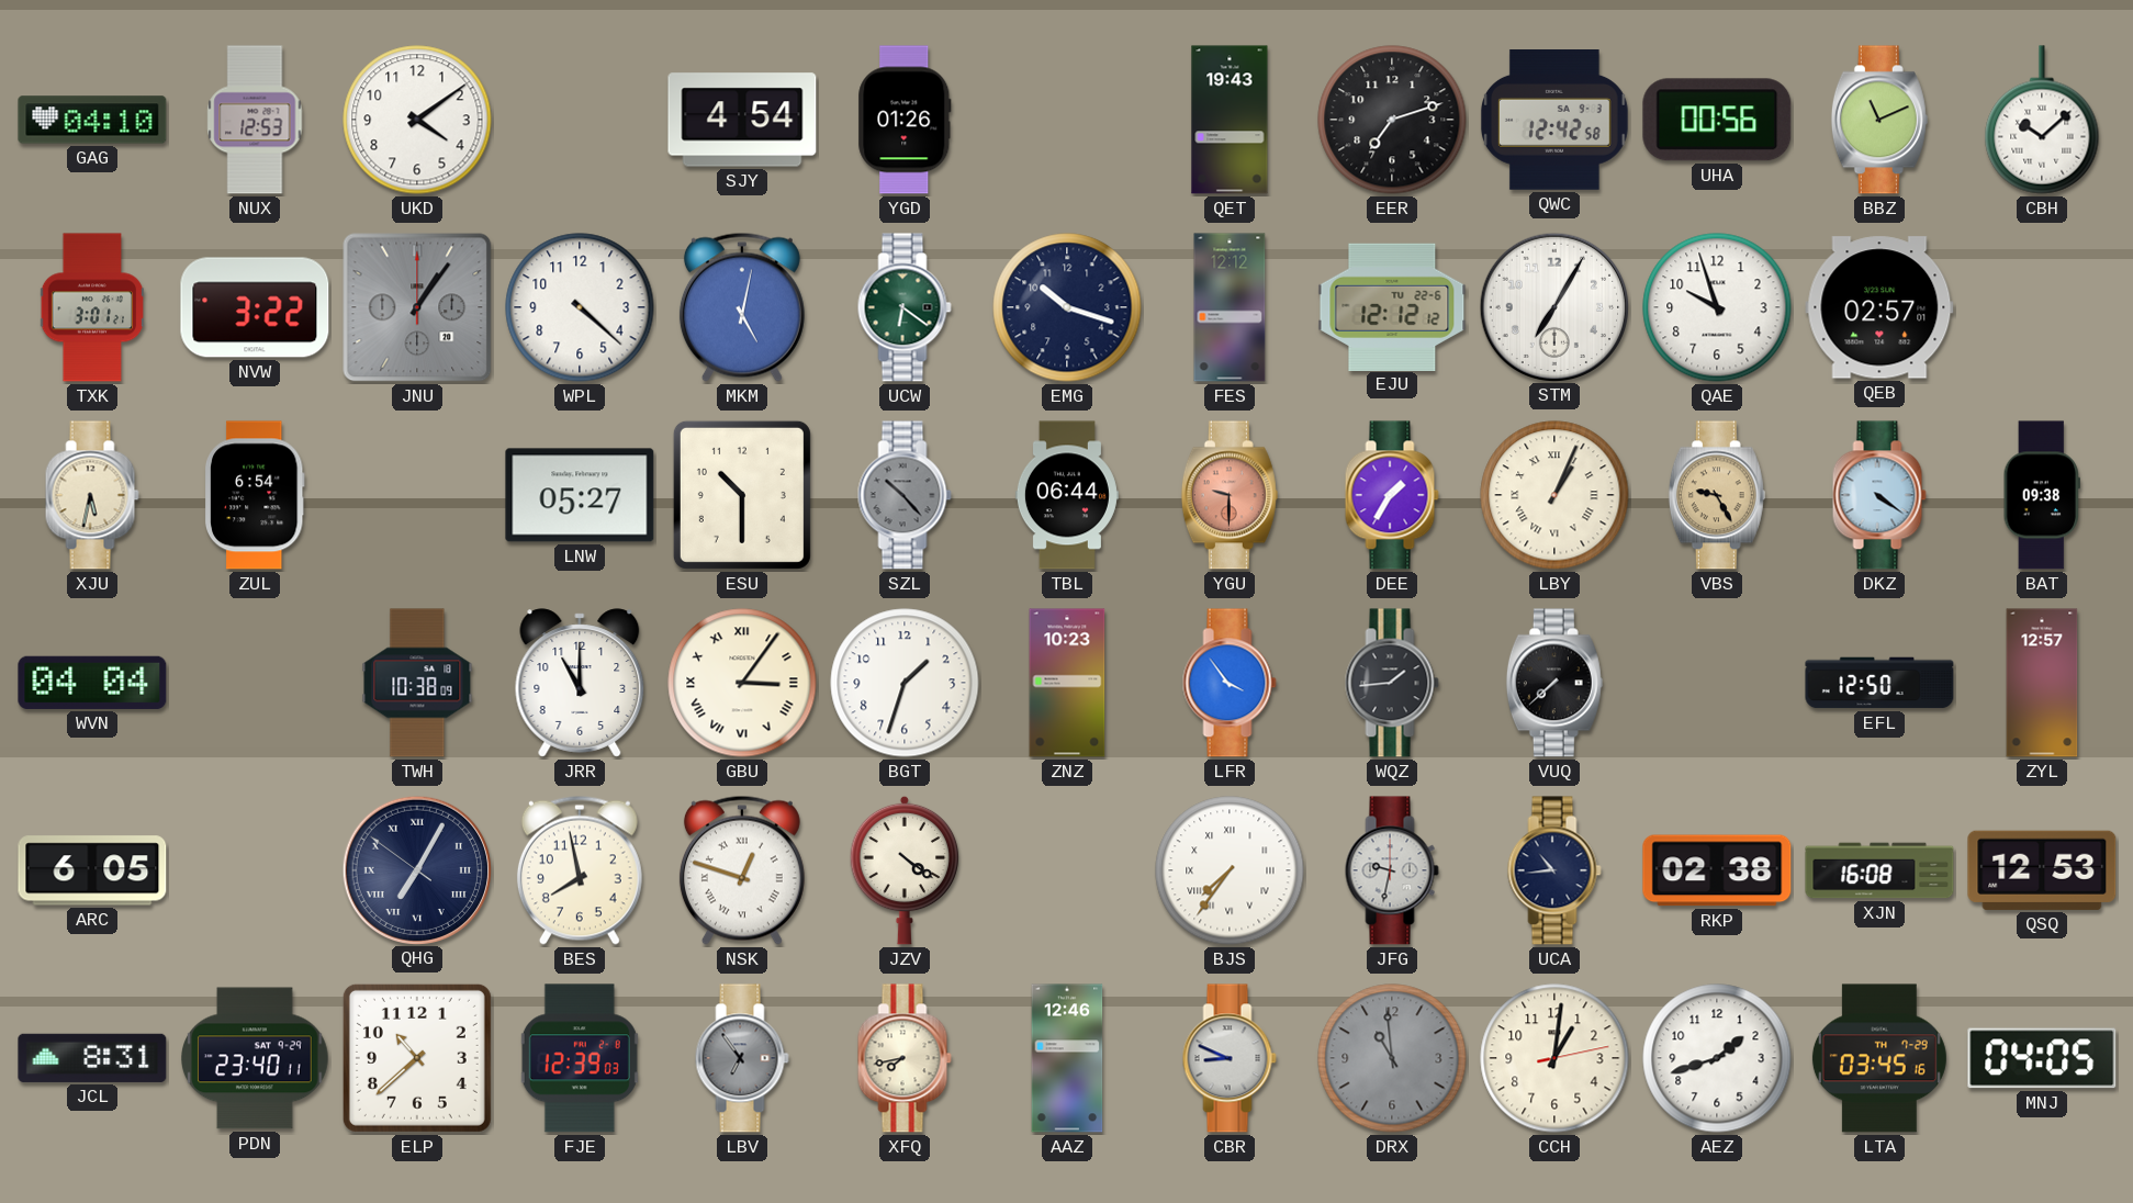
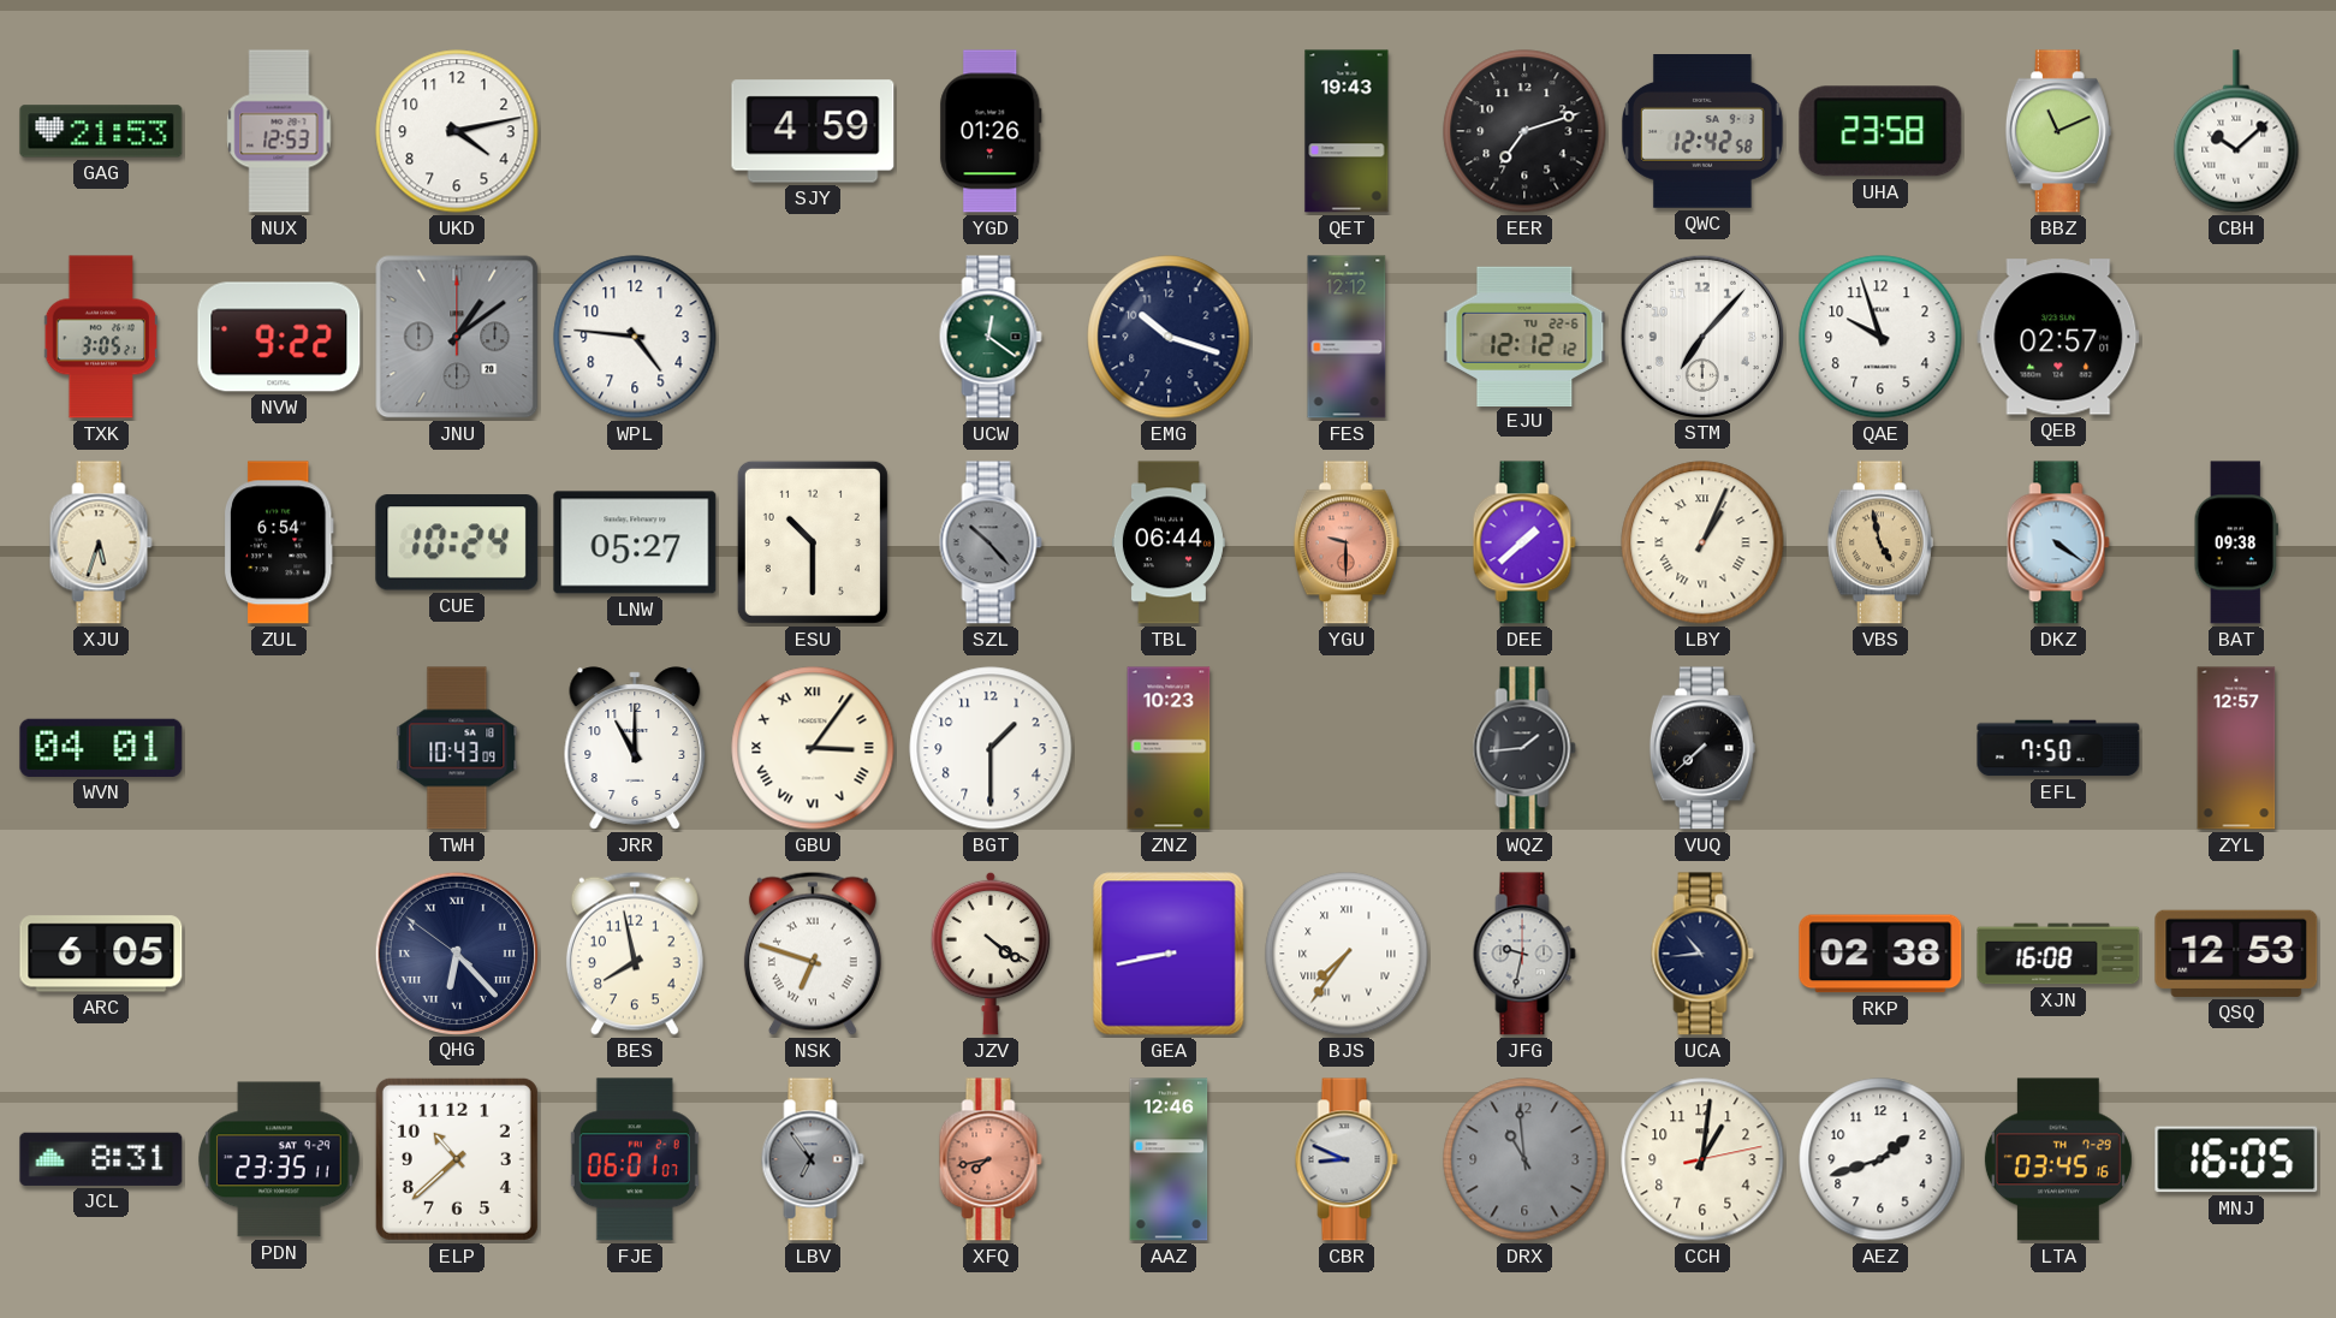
GAG: 04:10 -> 21:53
UKD: 4:09 -> 4:13
SJY: 4:54 -> 4:59
UHA: 00:56 -> 23:58
TXK: 3:01 -> 3:05
NVW: 3:22 -> 9:22
JNU: 1:06 -> 1:09
WPL: 4:22 -> 4:46
MKM: 5:02 -> none
UCW: 6:21 -> 12:21
STM: 7:05 -> 7:07
XJU: 5:32 -> 5:33
CUE: none -> 10:24
DEE: 1:35 -> 1:38
VBS: 9:25 -> 4:58
WVN: 04:04 -> 04:01
TWH: 10:38 -> 10:43
BGT: 1:33 -> 1:30
LFR: 3:54 -> none
EFL: 12:50 -> 7:50
QHG: 7:04 -> 6:22
NSK: 12:48 -> 6:48
GEA: none -> 8:43
PDN: 23:40 -> 23:35
FJE: 12:39 -> 06:01
XFQ dial: cream -> salmon
MNJ: 04:05 -> 16:05
